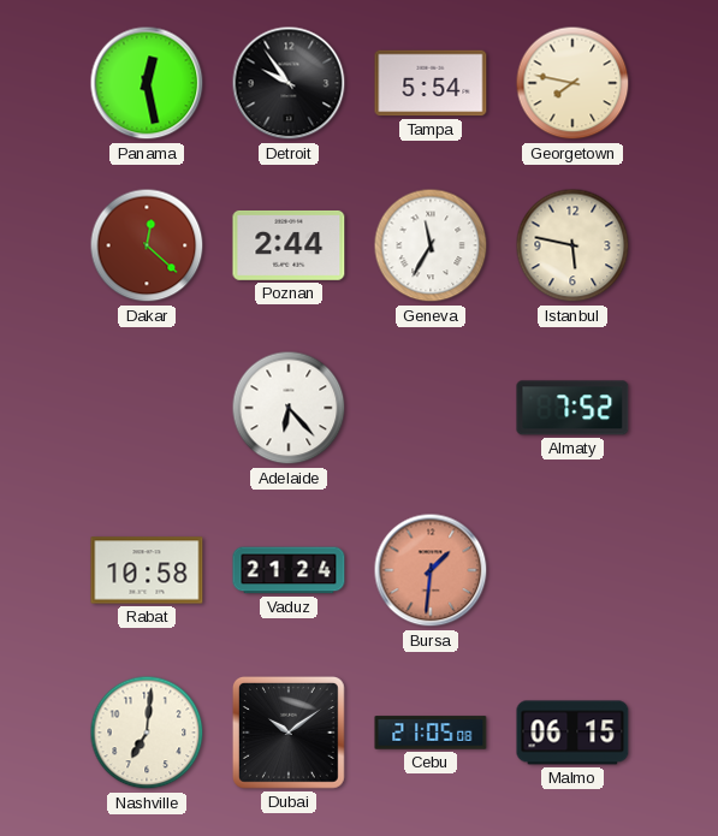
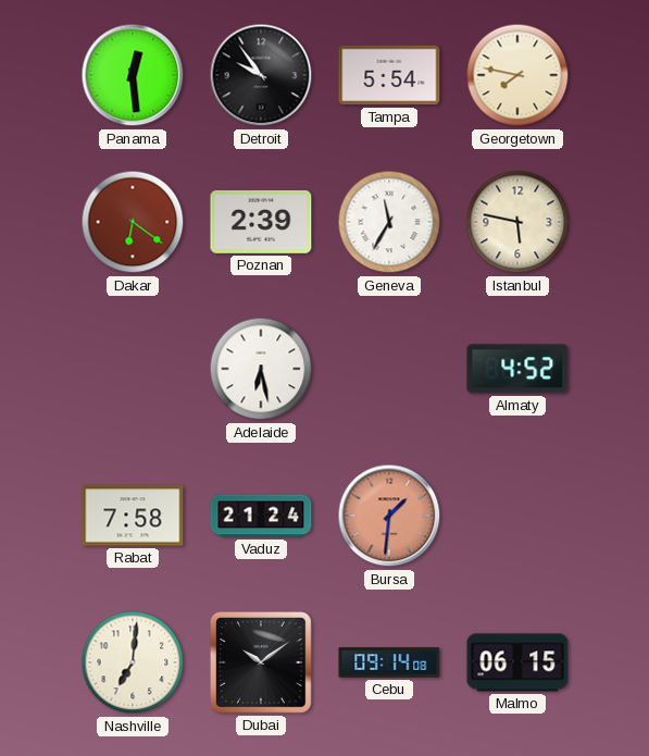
Panama: 12:28 -> 12:29
Dakar: 12:22 -> 6:21
Poznan: 2:44 -> 2:39
Adelaide: 6:23 -> 6:28
Almaty: 7:52 -> 4:52
Rabat: 10:58 -> 7:58
Cebu: 21:05 -> 09:14
